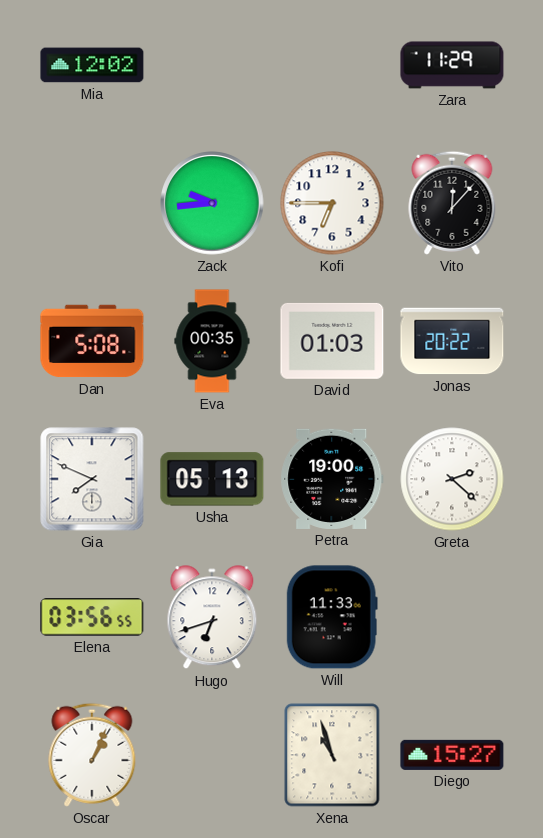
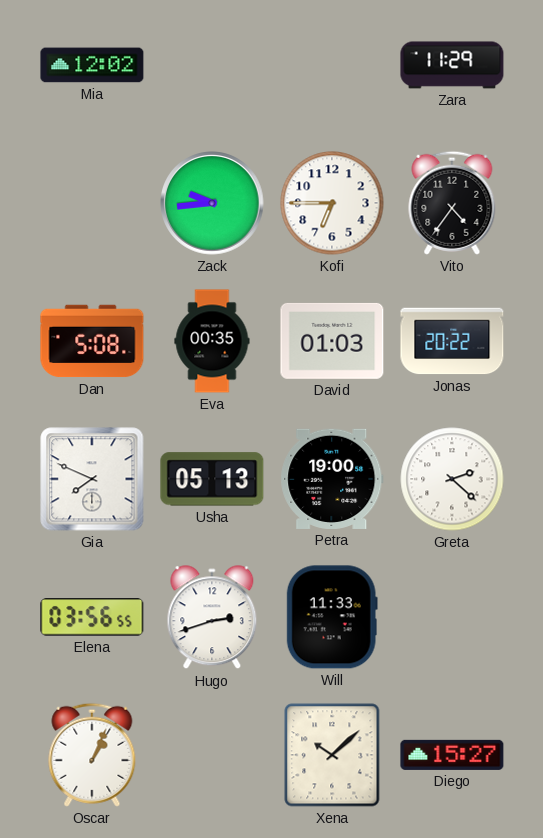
Vito: 12:07 -> 4:36
Hugo: 6:42 -> 2:42
Xena: 10:57 -> 10:08
